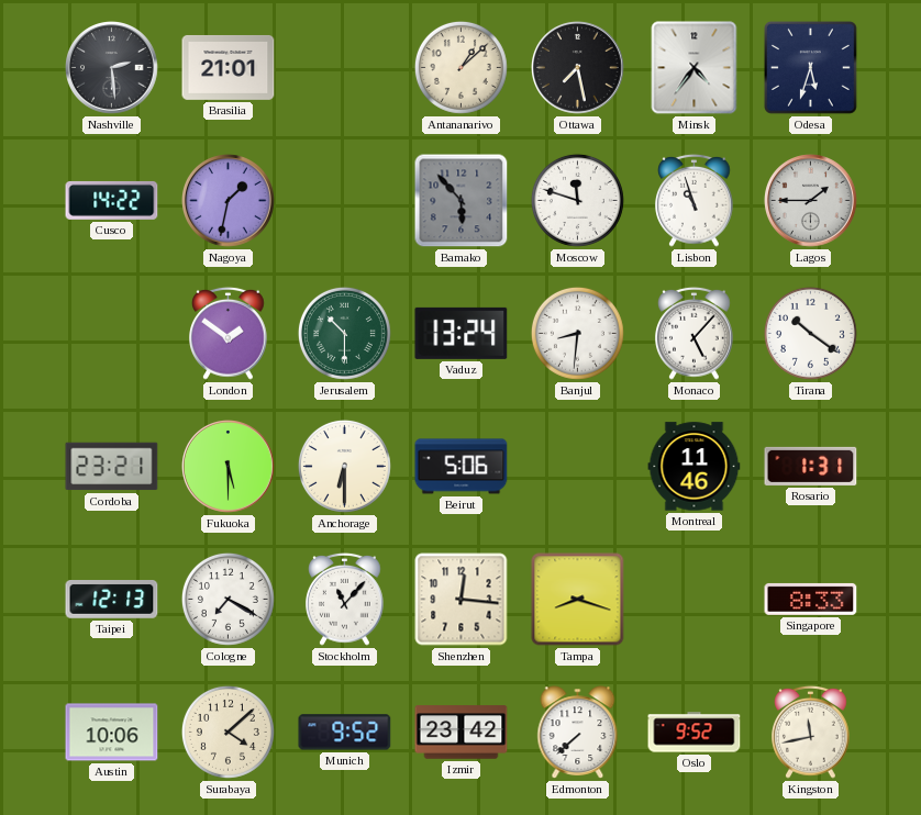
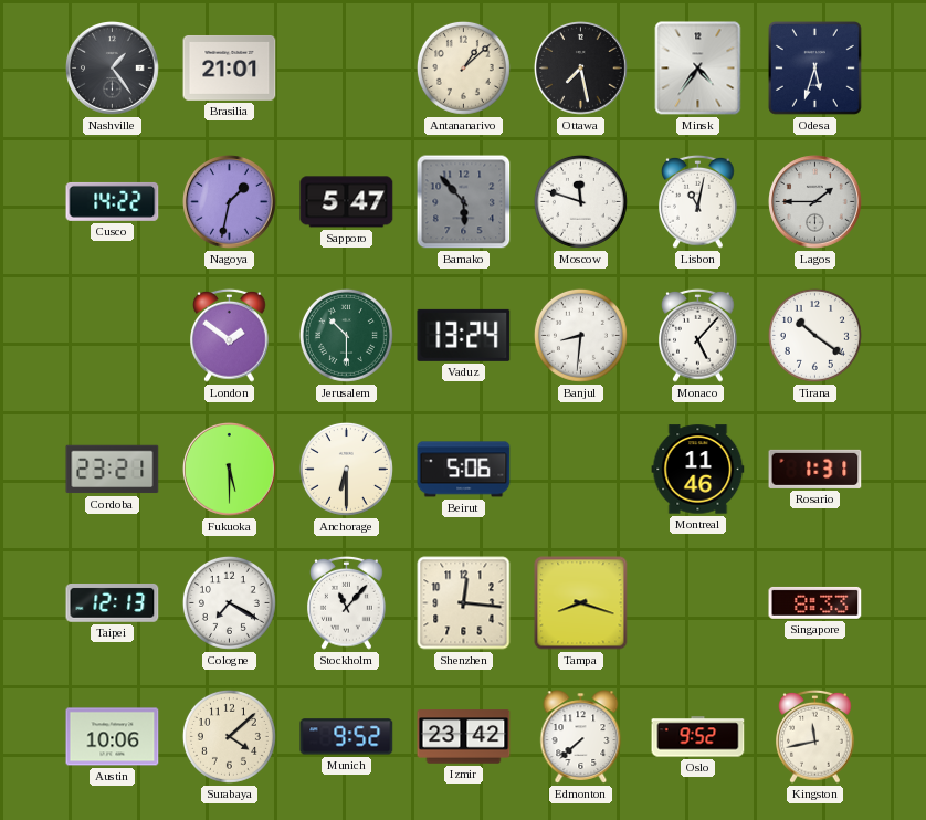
Nashville: 2:29 -> 1:24
Sapporo: none -> 5:47
Lisbon: 10:57 -> 11:02
